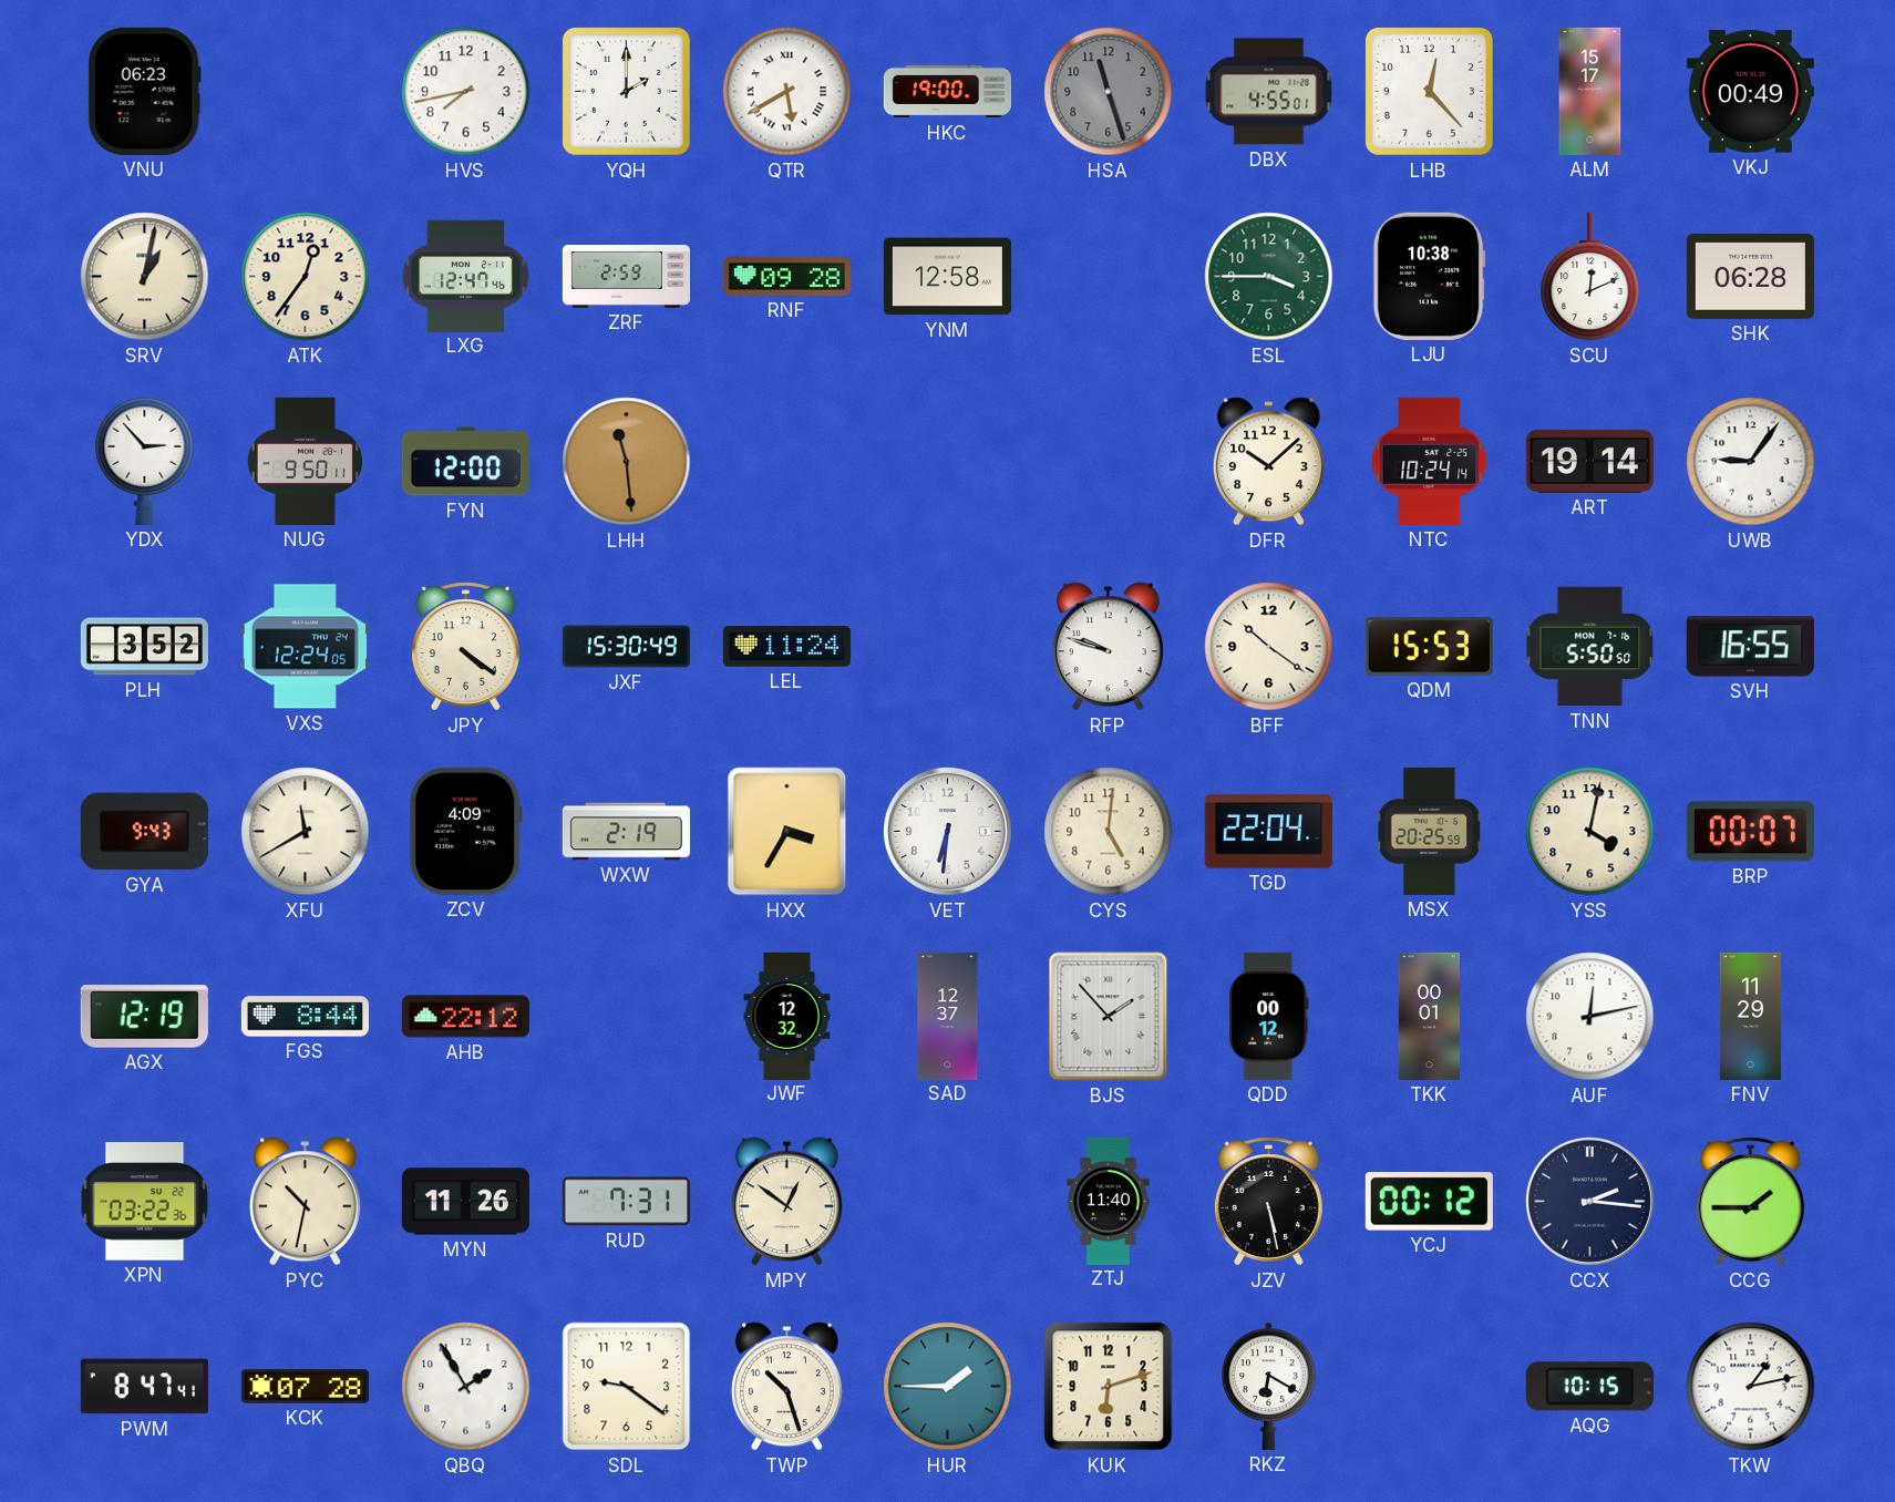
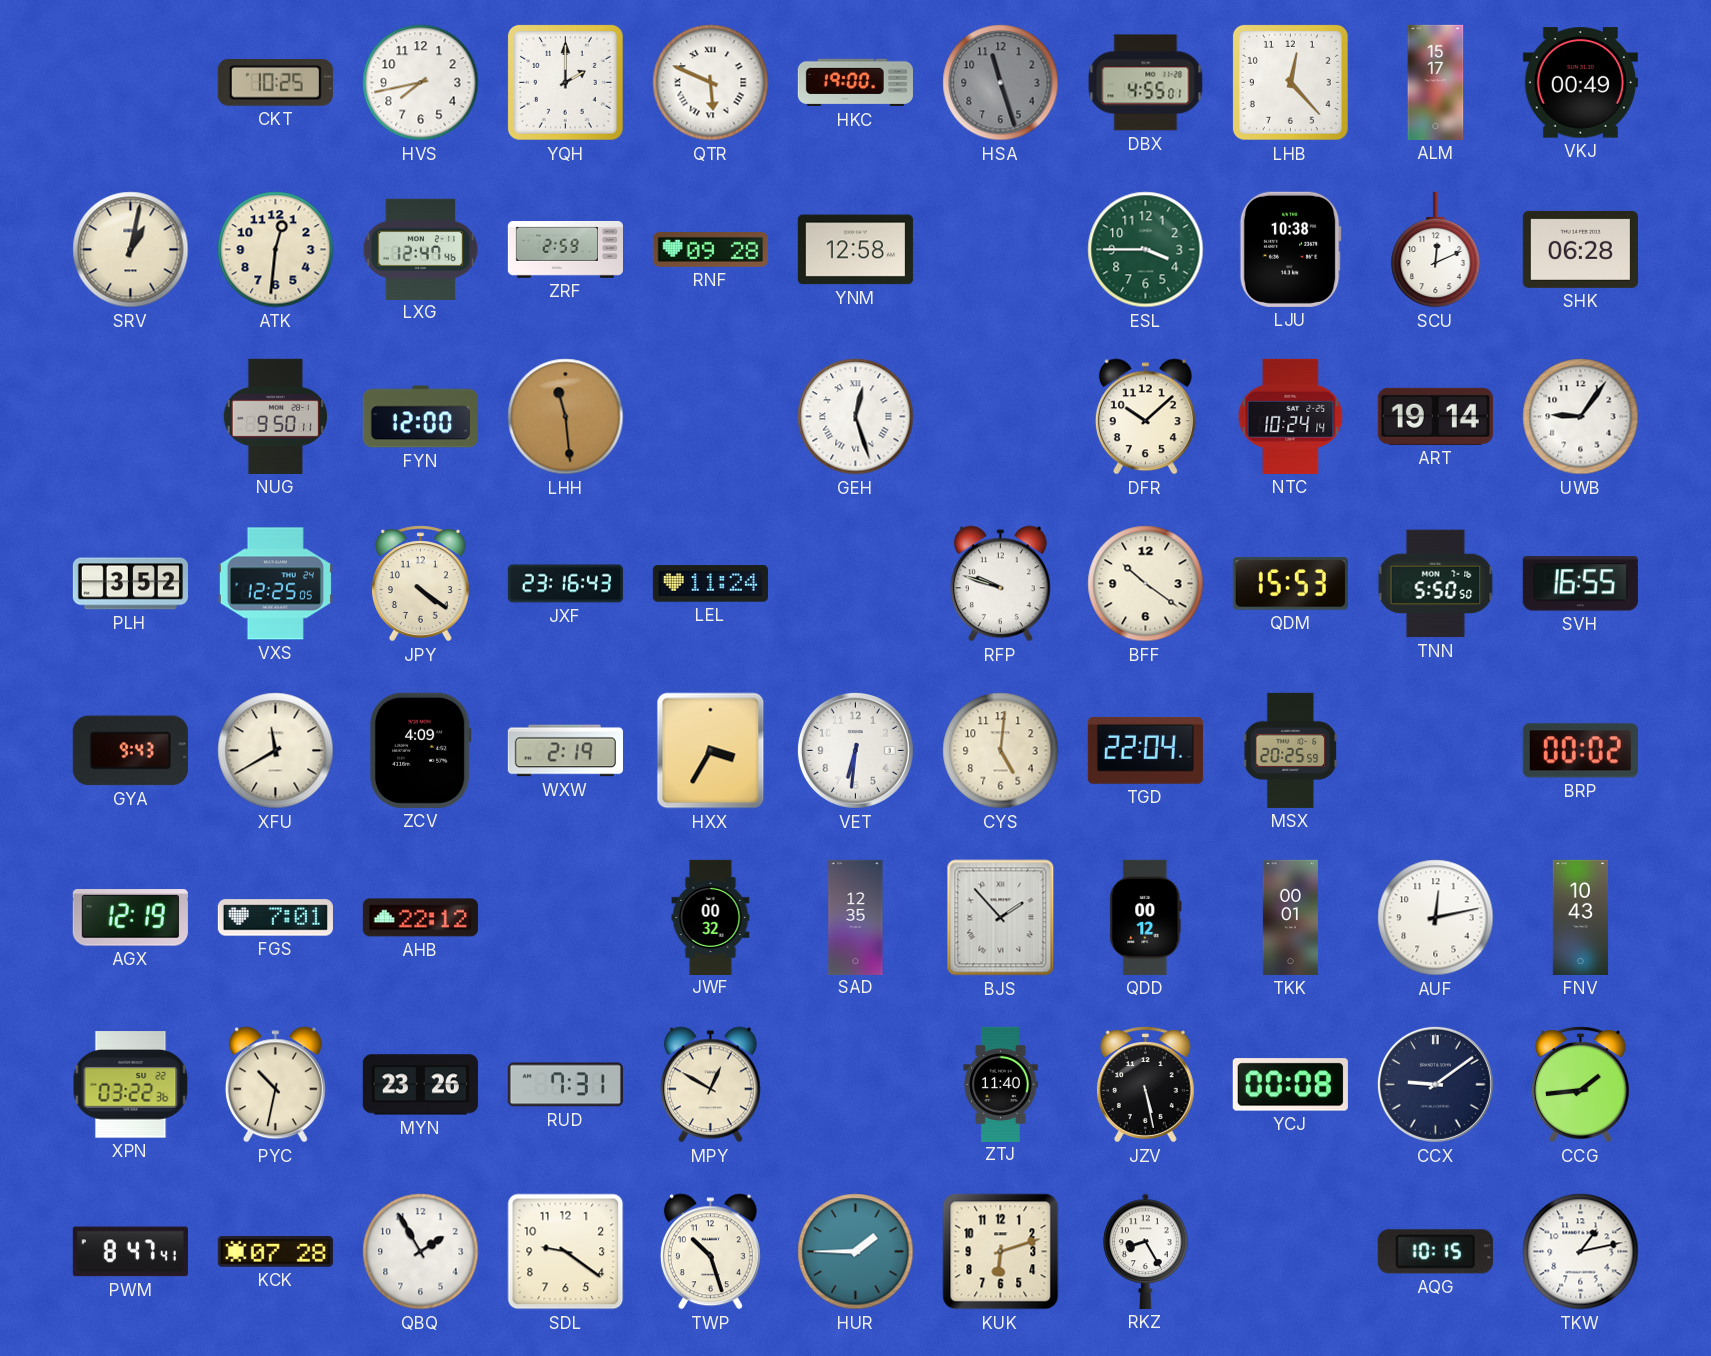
VNU: 06:23 -> none
CKT: none -> 10:25
QTR: 5:40 -> 5:49
ATK: 12:36 -> 12:31
YDX: 2:53 -> none
GEH: none -> 12:27
VXS: 12:24 -> 12:25
JXF: 15:30 -> 23:16
YSS: 4:02 -> none
BRP: 00:07 -> 00:02
FGS: 8:44 -> 7:01
JWF: 12:32 -> 00:32
SAD: 12:37 -> 12:35
FNV: 11:29 -> 10:43
MYN: 11:26 -> 23:26
MPY: 12:51 -> 12:50
YCJ: 00:12 -> 00:08
CCX: 2:16 -> 9:09
CCG: 1:45 -> 1:44
RKZ: 6:20 -> 8:25
